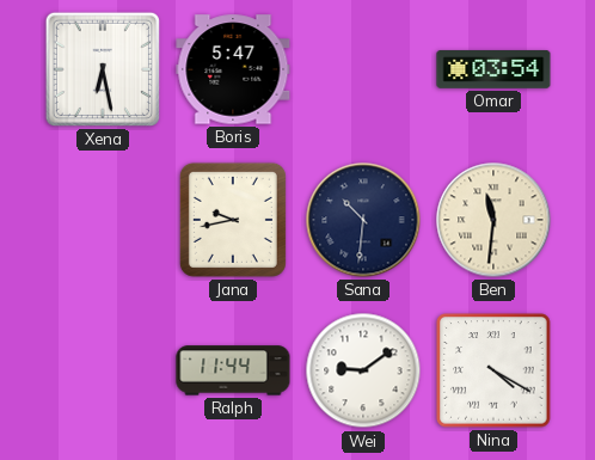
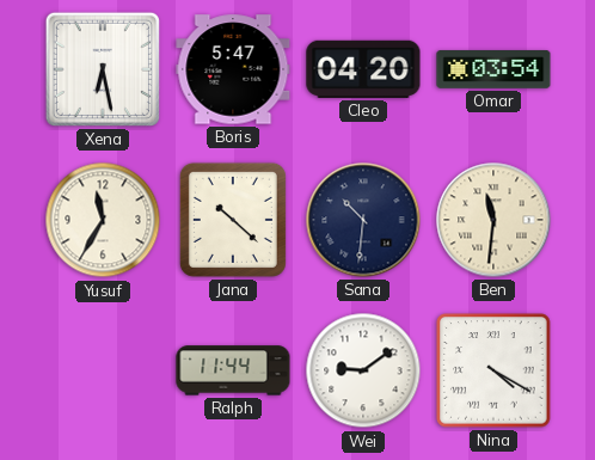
Cleo: none -> 04:20
Yusuf: none -> 11:35
Jana: 9:43 -> 10:22
